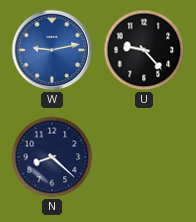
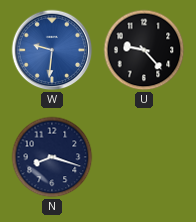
W: 9:13 -> 9:31
N: 8:22 -> 8:18
